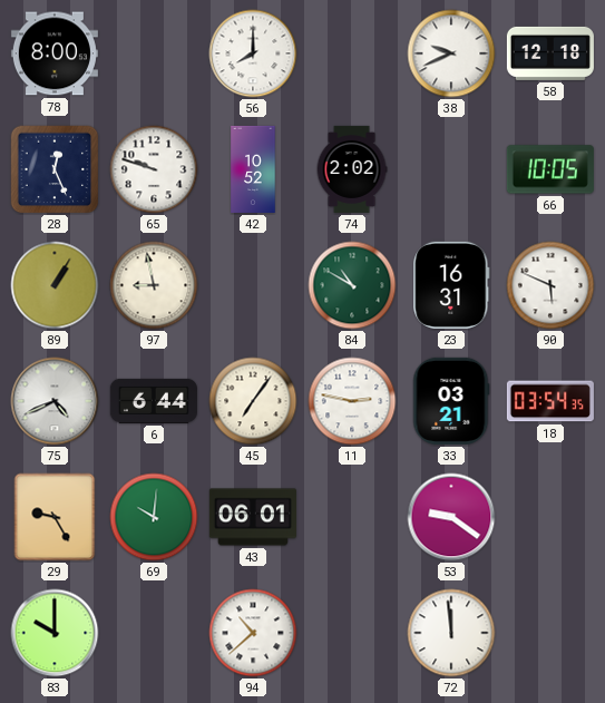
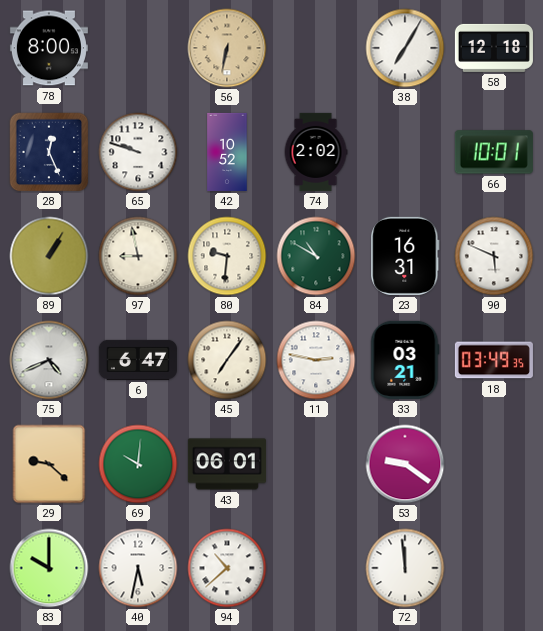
56: 8:00 -> 6:32
56 dial: white -> champagne
38: 9:41 -> 7:05
66: 10:05 -> 10:01
80: none -> 9:31
6: 6:44 -> 6:47
18: 03:54 -> 03:49
29: 9:25 -> 9:22
40: none -> 5:32
